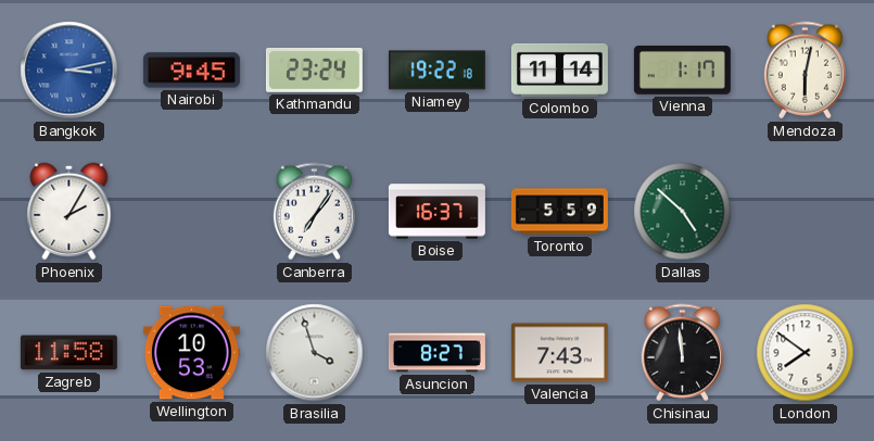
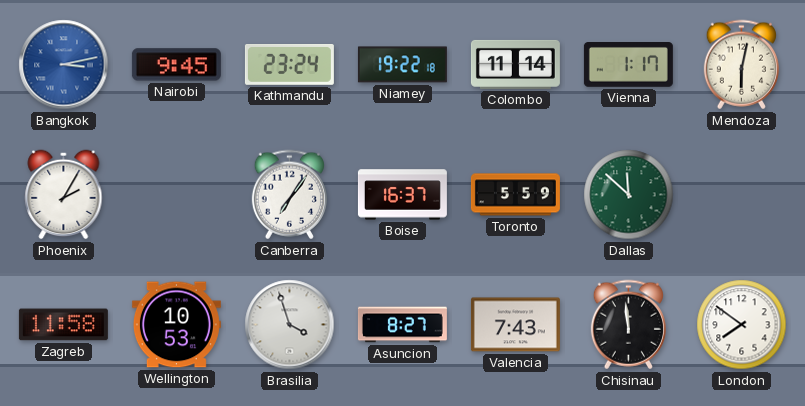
Dallas: 4:52 -> 11:52
